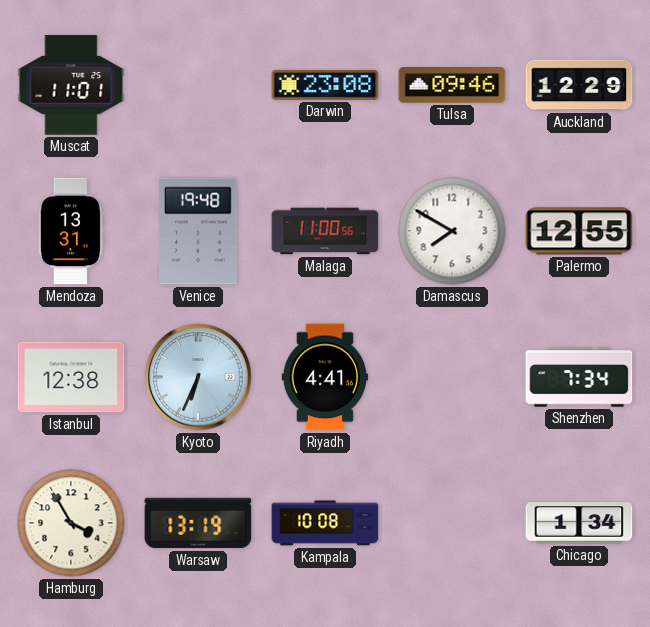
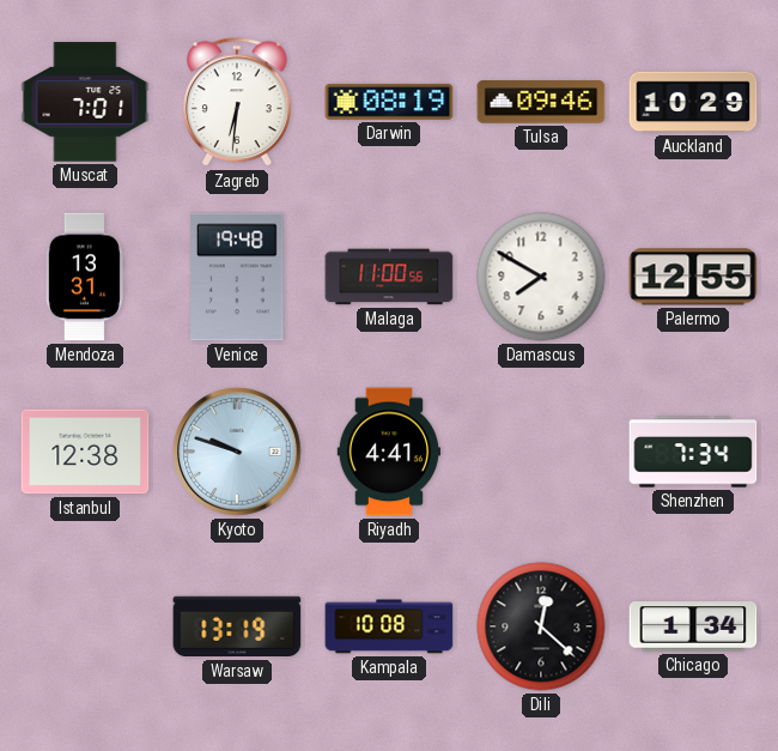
Muscat: 11:01 -> 7:01
Zagreb: none -> 6:31
Darwin: 23:08 -> 08:19
Auckland: 12:29 -> 10:29
Kyoto: 6:34 -> 9:48
Hamburg: 3:55 -> none
Dili: none -> 12:22
